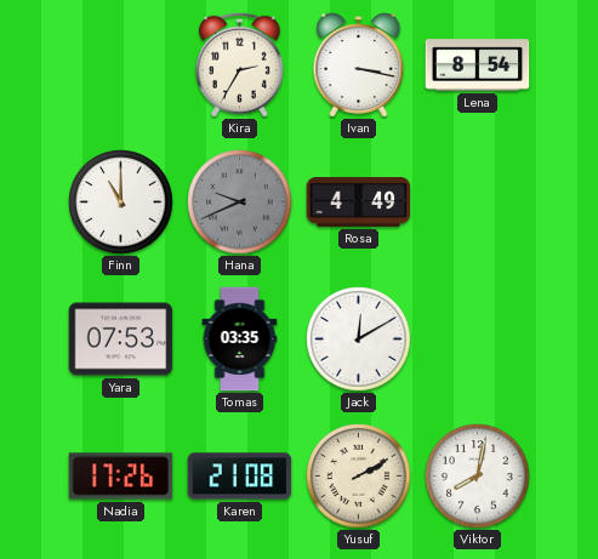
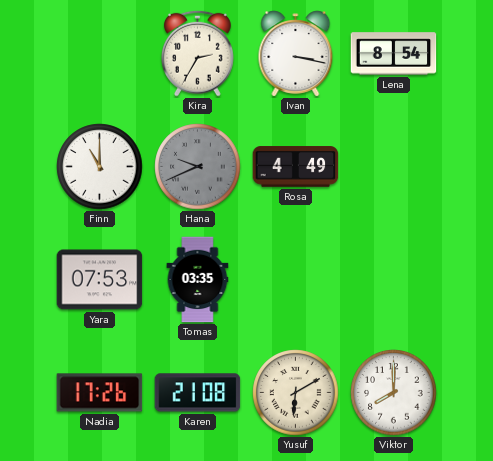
Jack: 12:10 -> none
Yusuf: 2:10 -> 6:10
Viktor: 8:02 -> 8:00
